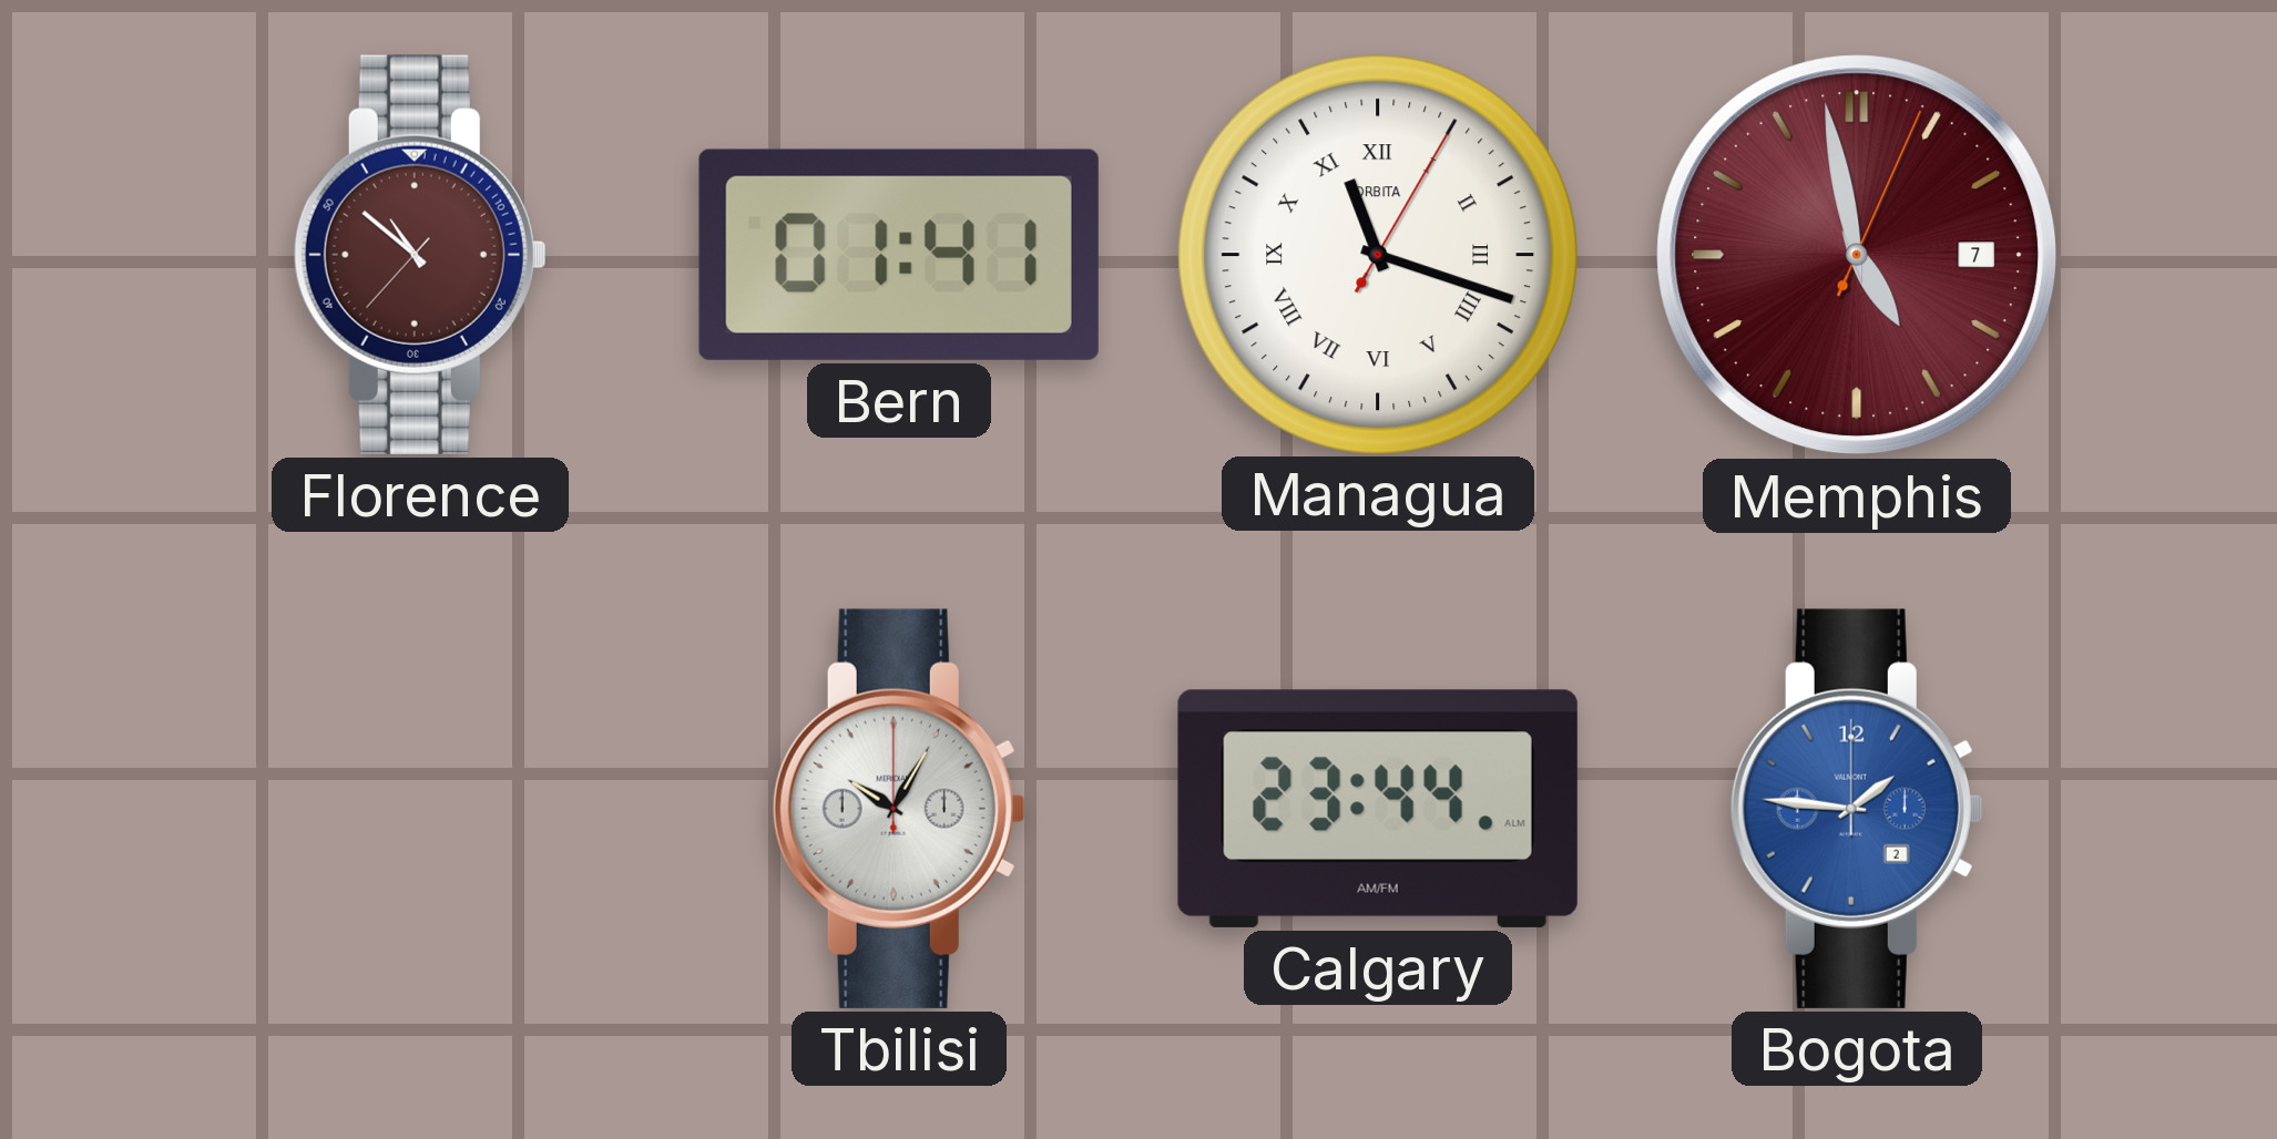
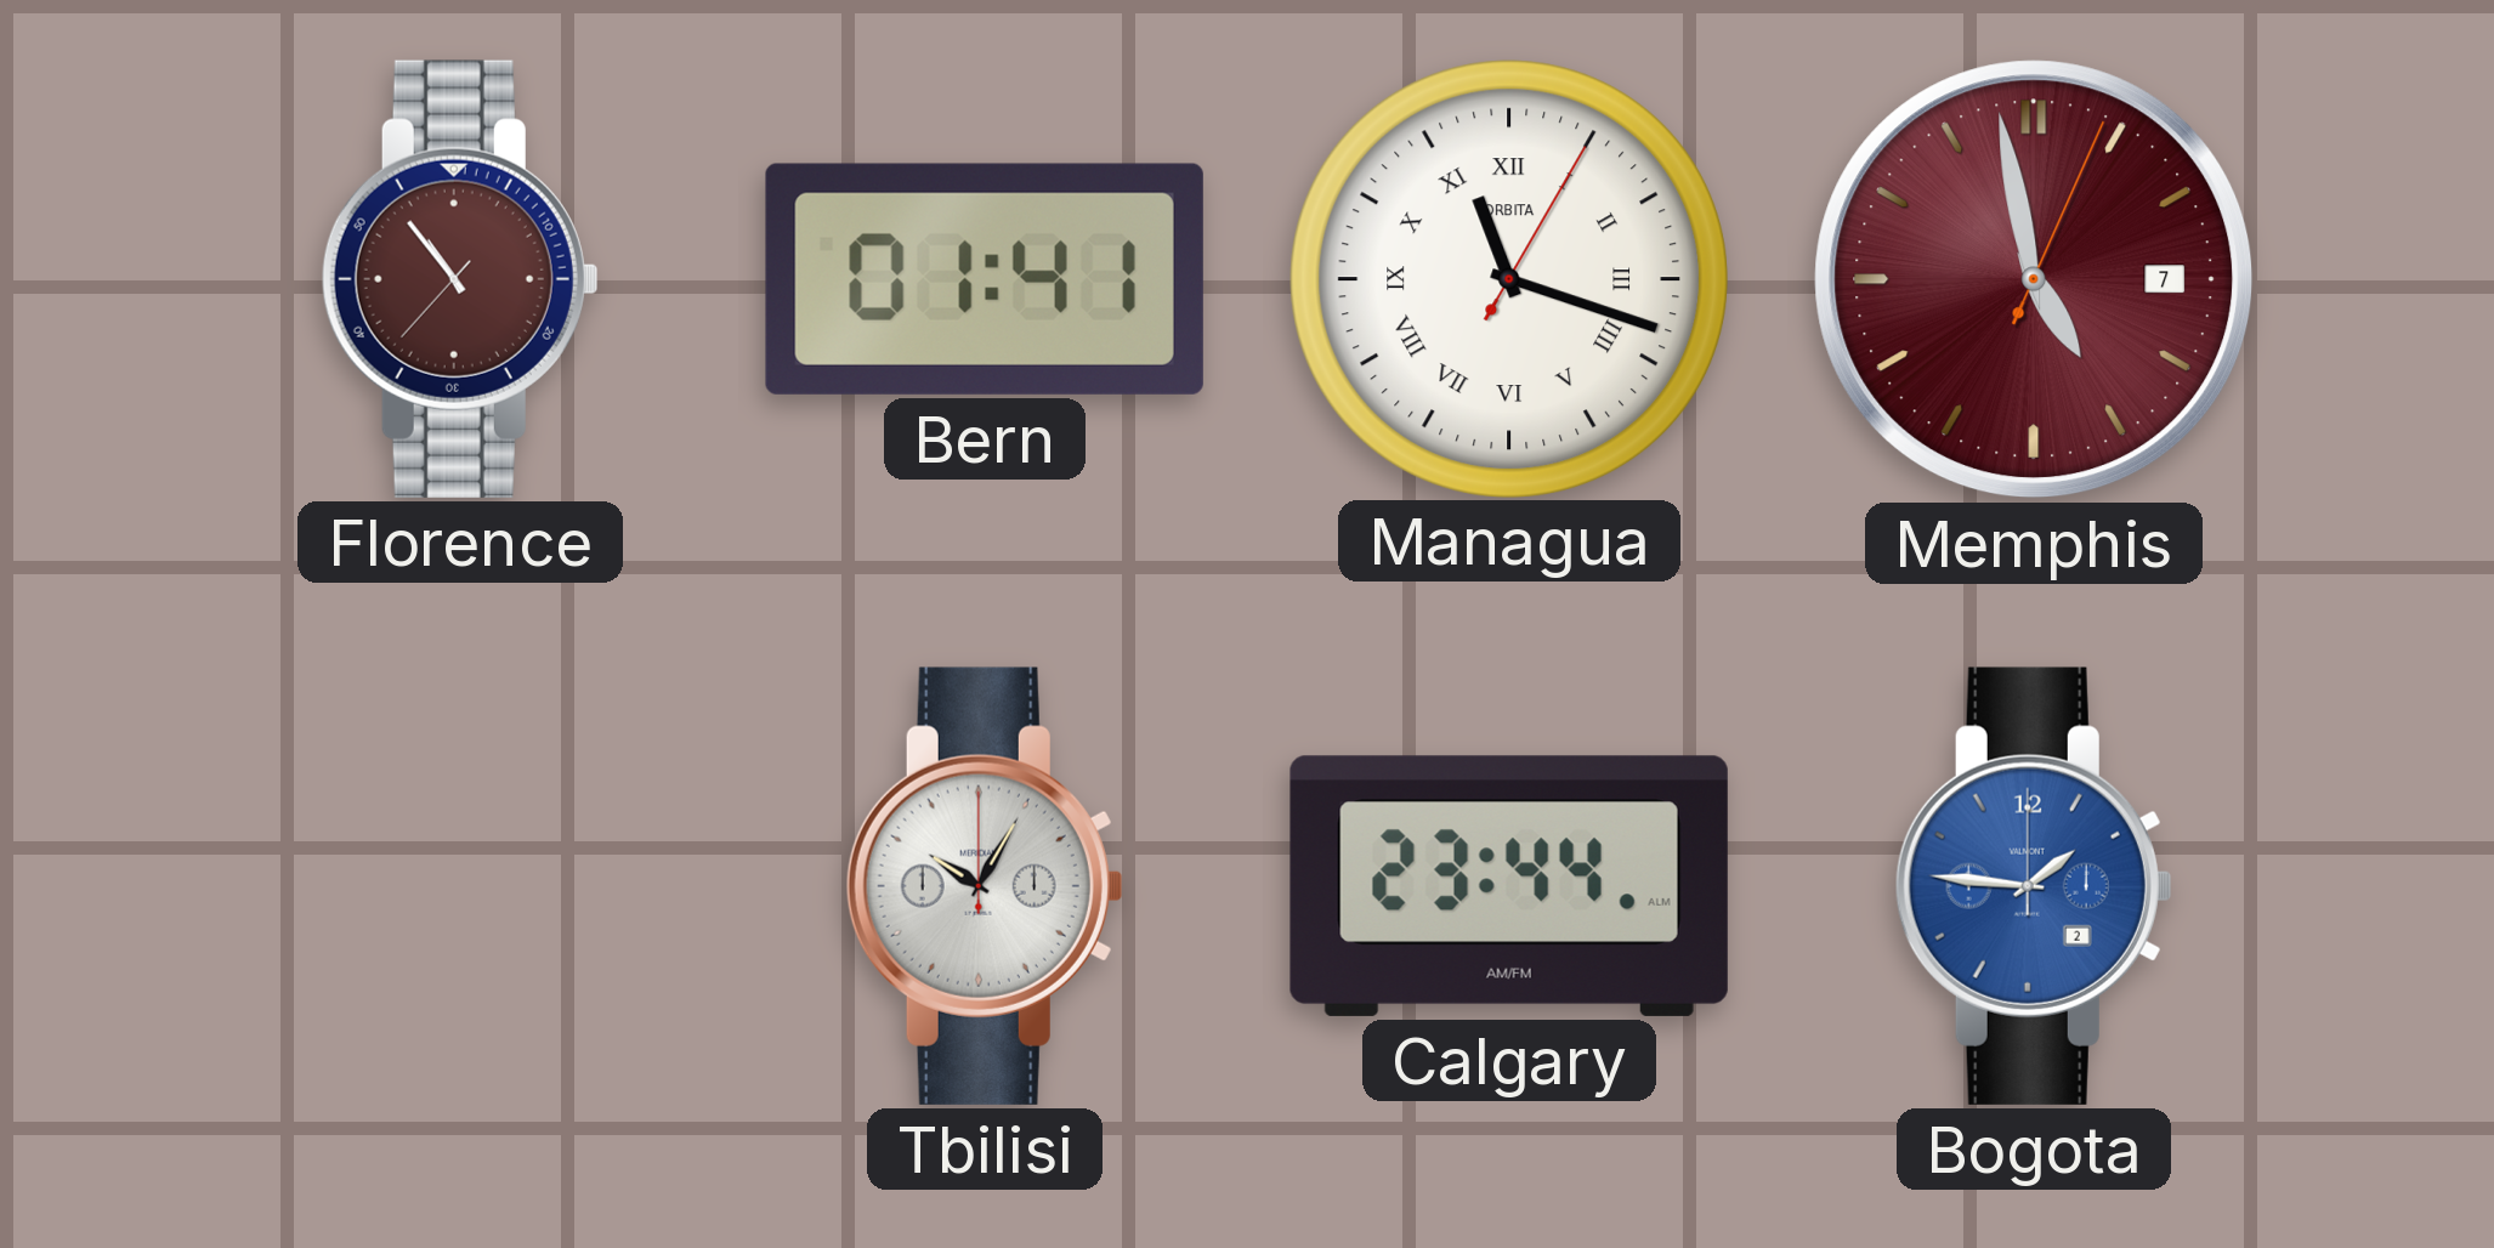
Florence: 10:51 -> 10:53
